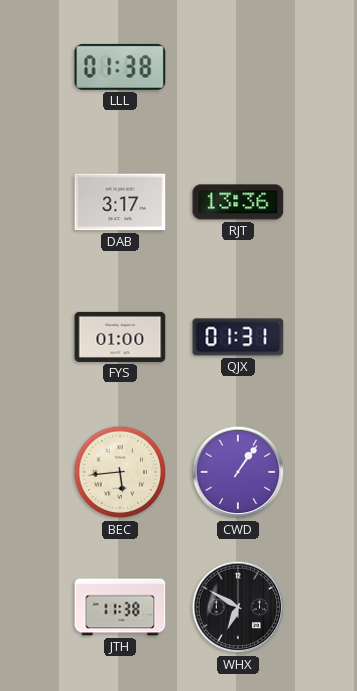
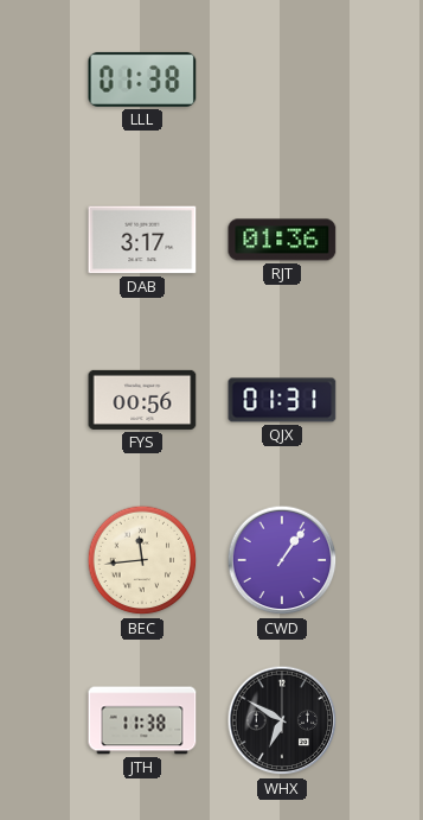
RJT: 13:36 -> 01:36
FYS: 01:00 -> 00:56
BEC: 5:44 -> 11:44
